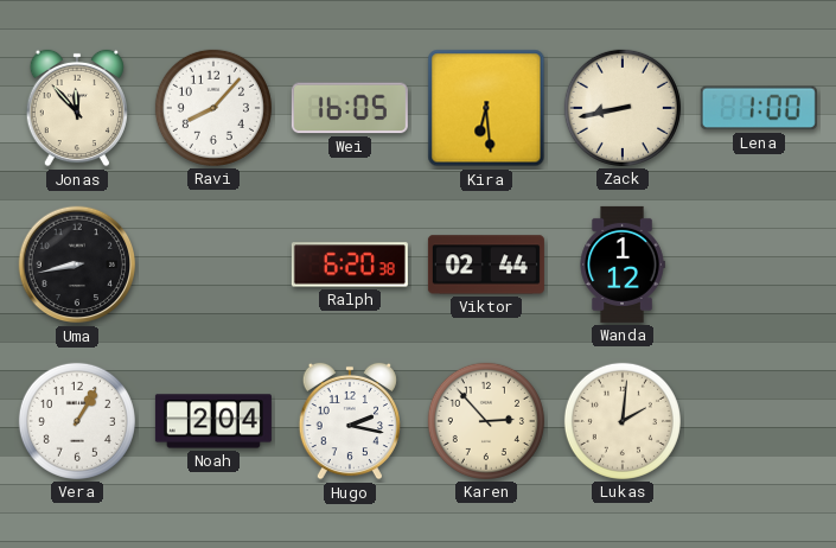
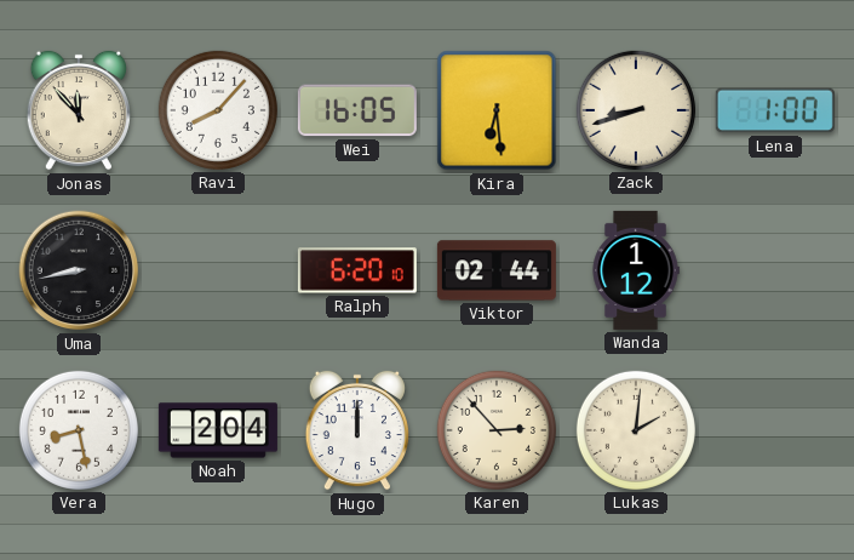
Zack: 8:43 -> 8:42
Ralph: 6:20:38 -> 6:20:10
Vera: 1:05 -> 8:28
Hugo: 2:17 -> 12:00
